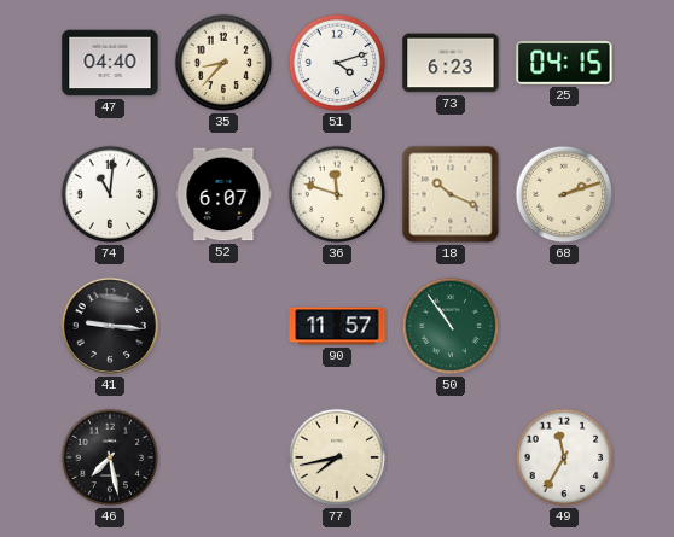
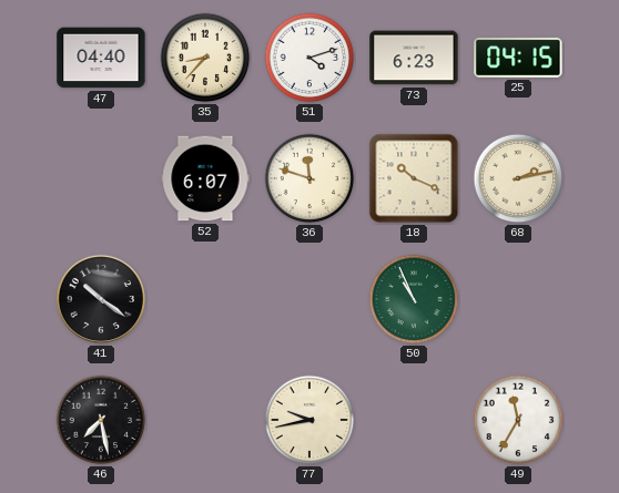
74: 11:01 -> none
68: 2:12 -> 2:13
41: 9:16 -> 10:21
90: 11:57 -> none
50: 10:54 -> 10:56
77: 7:43 -> 9:43
